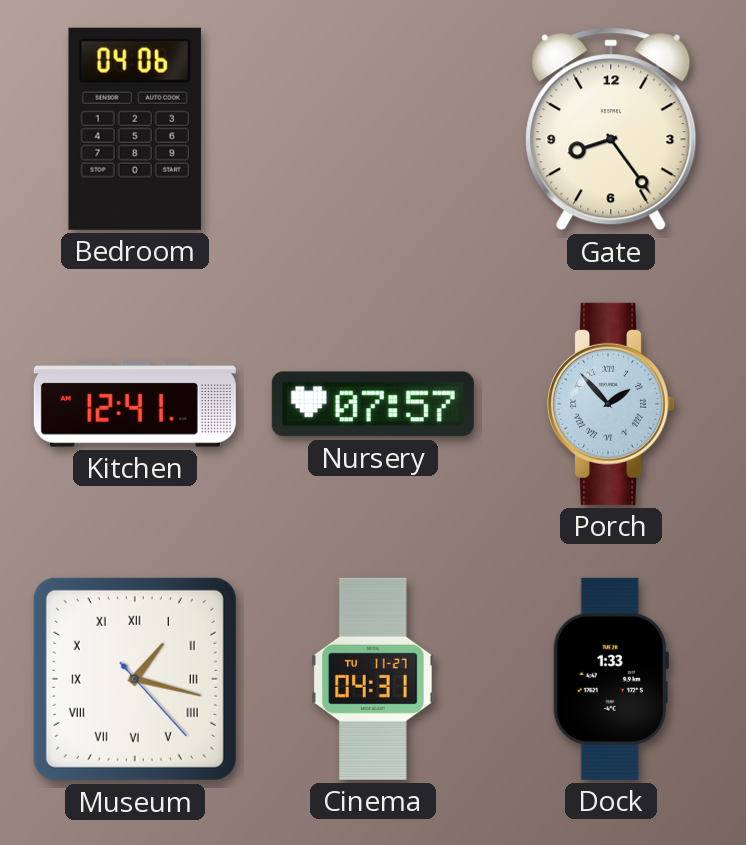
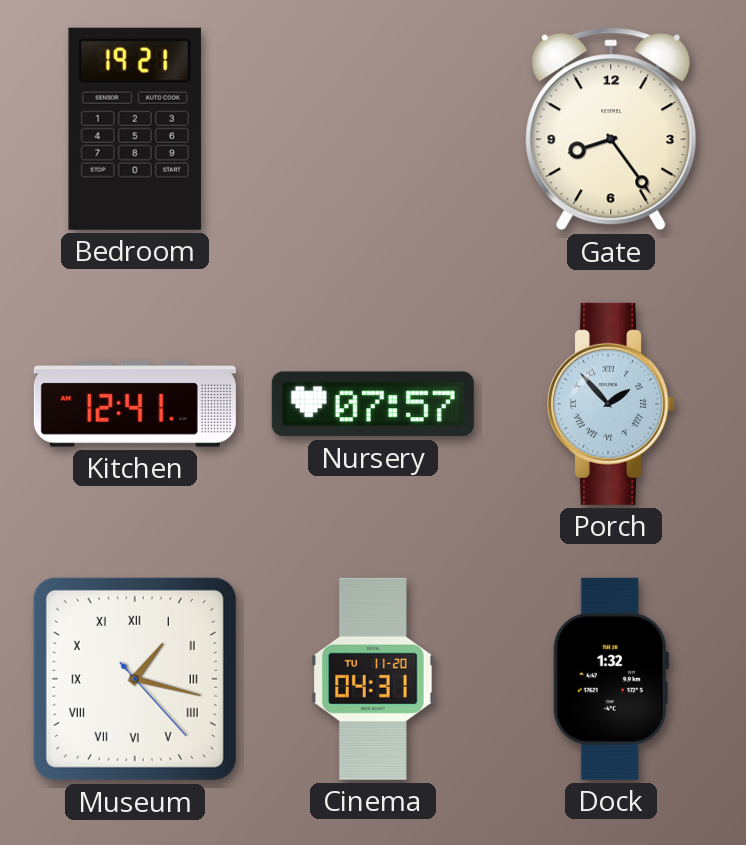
Bedroom: 04:06 -> 19:21
Cinema date: TU 11-27 -> TU 11-20
Dock: 1:33 -> 1:32
